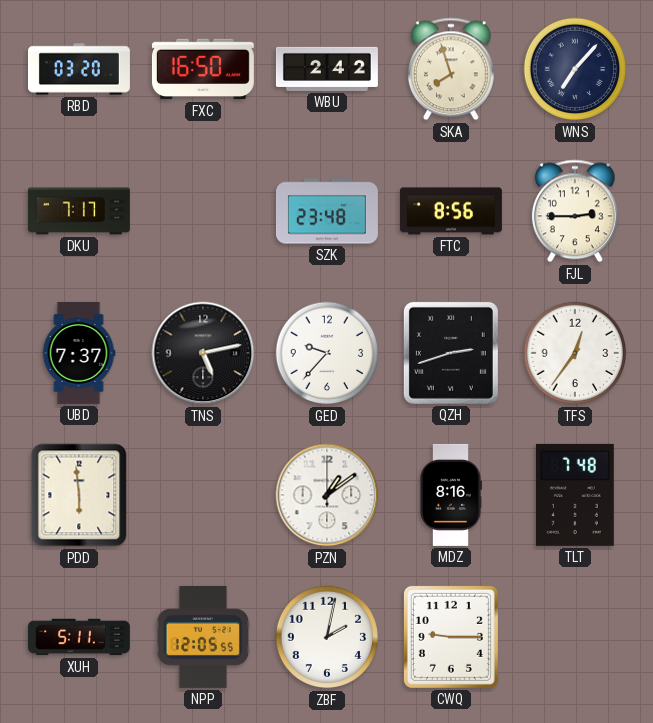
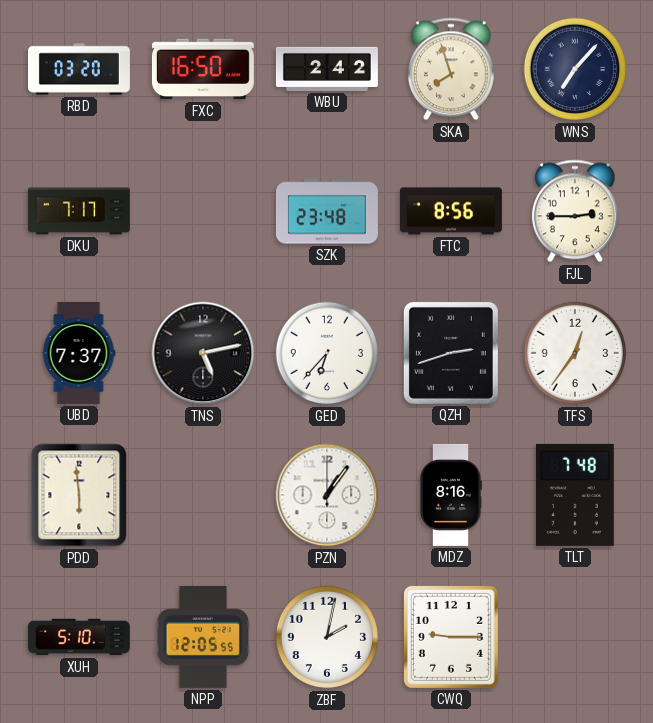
GED: 9:37 -> 6:37
PZN: 1:09 -> 1:06
XUH: 5:11 -> 5:10
